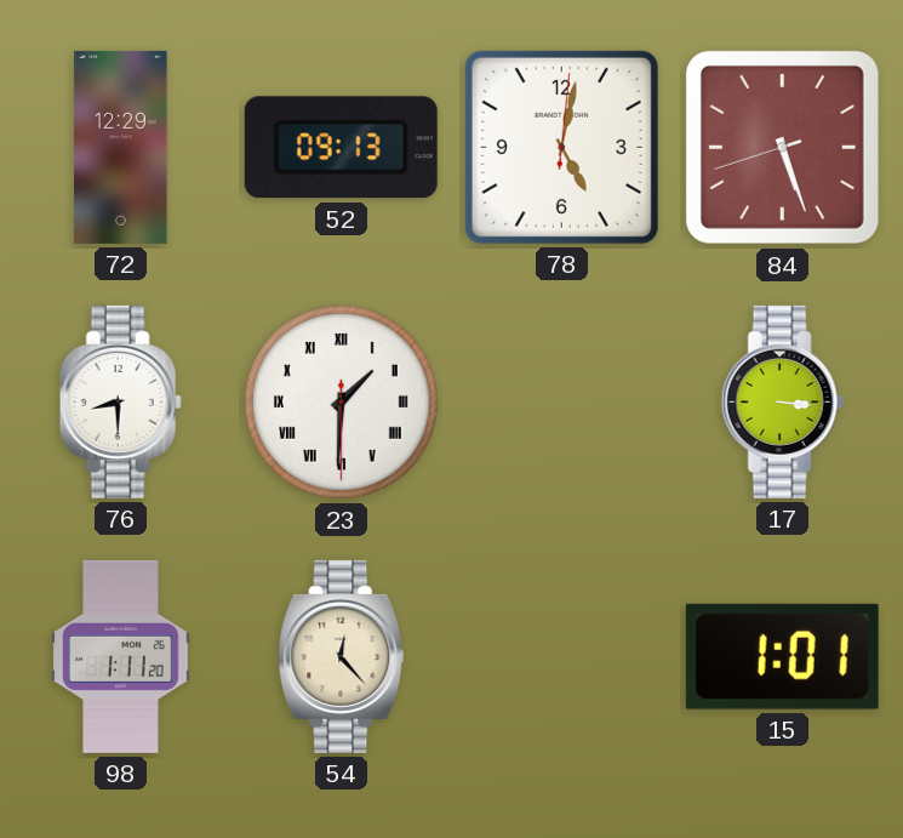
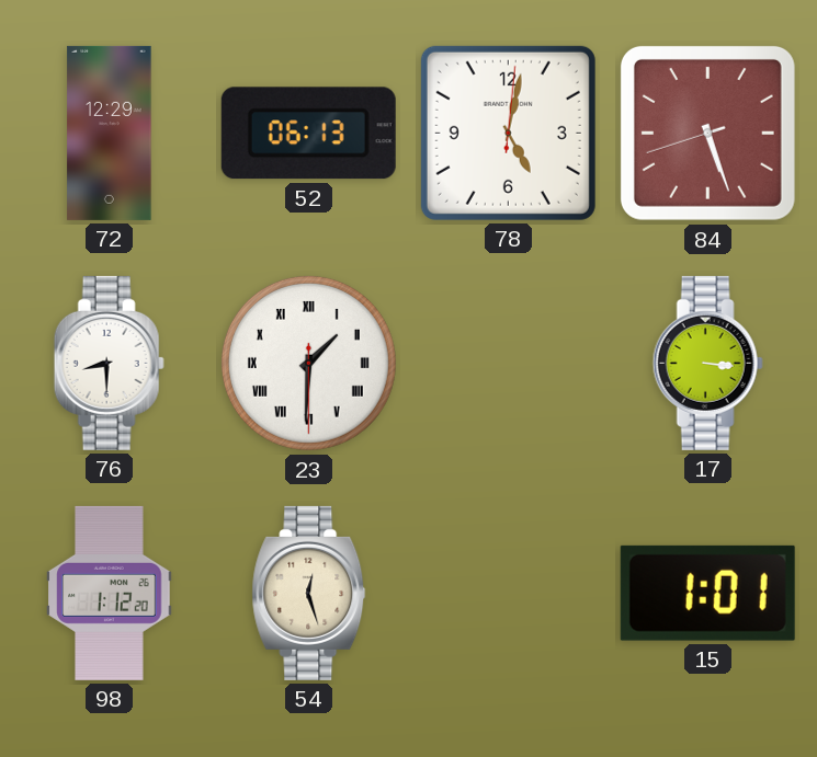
52: 09:13 -> 06:13
98: 1:11 -> 1:12
54: 12:23 -> 12:27
